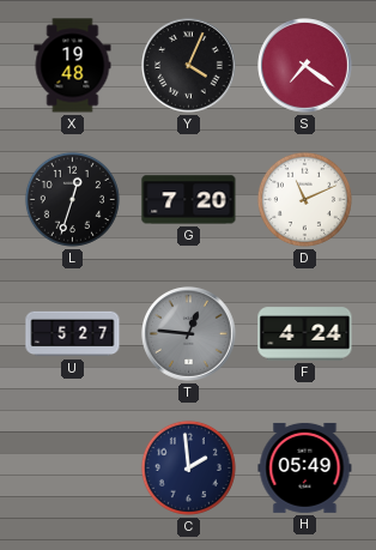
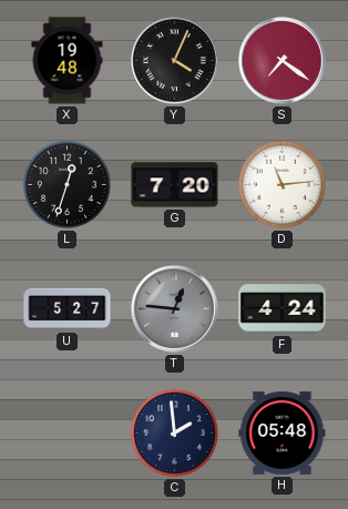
D: 11:11 -> 11:14
H: 05:49 -> 05:48
